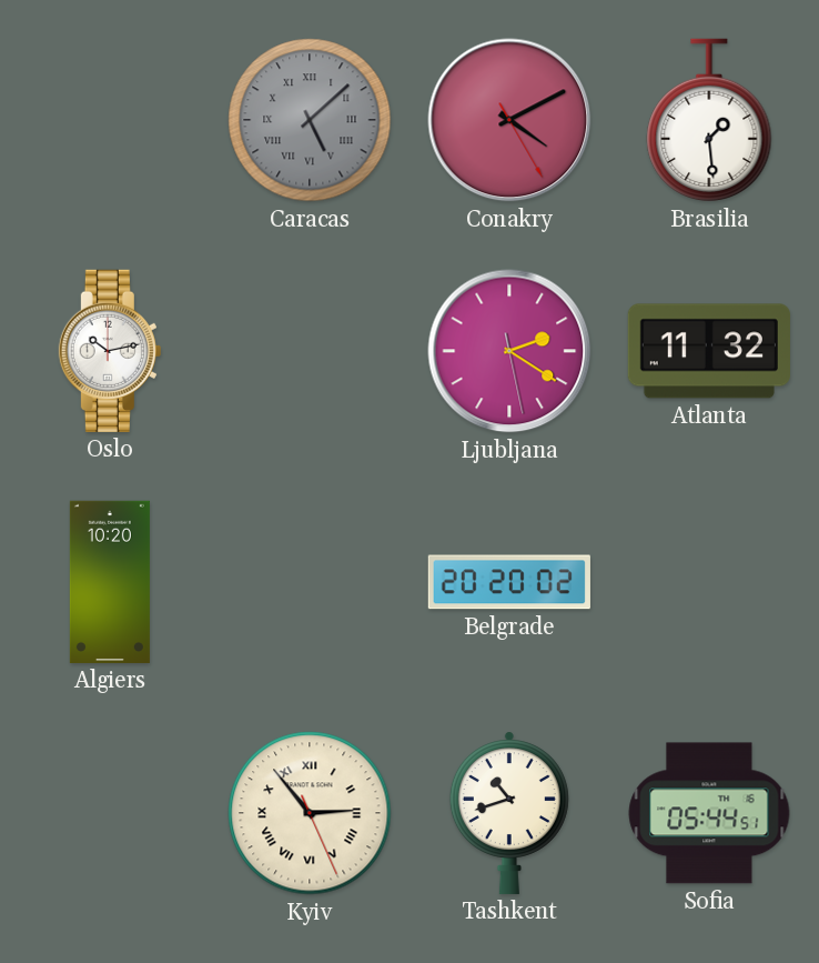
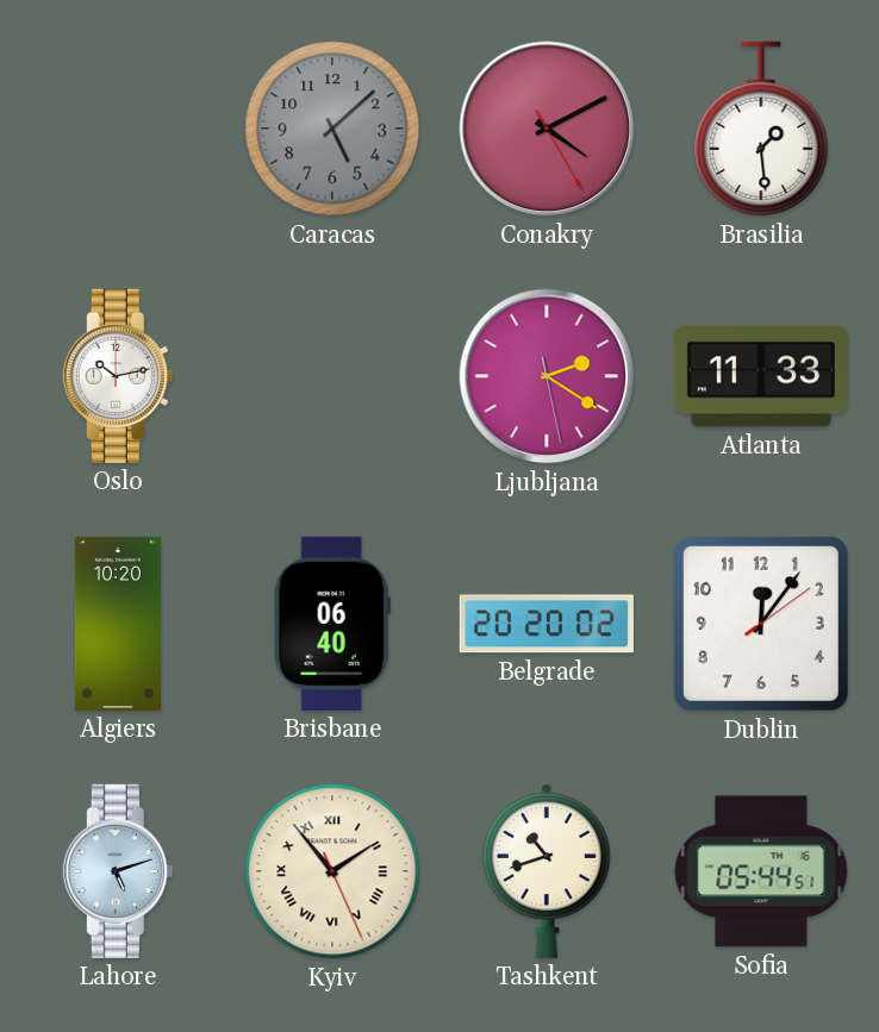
Caracas numerals: Roman -> Arabic
Atlanta: 11:32 -> 11:33
Brisbane: none -> 06:40
Dublin: none -> 12:06
Lahore: none -> 5:12
Kyiv: 2:53 -> 1:53
